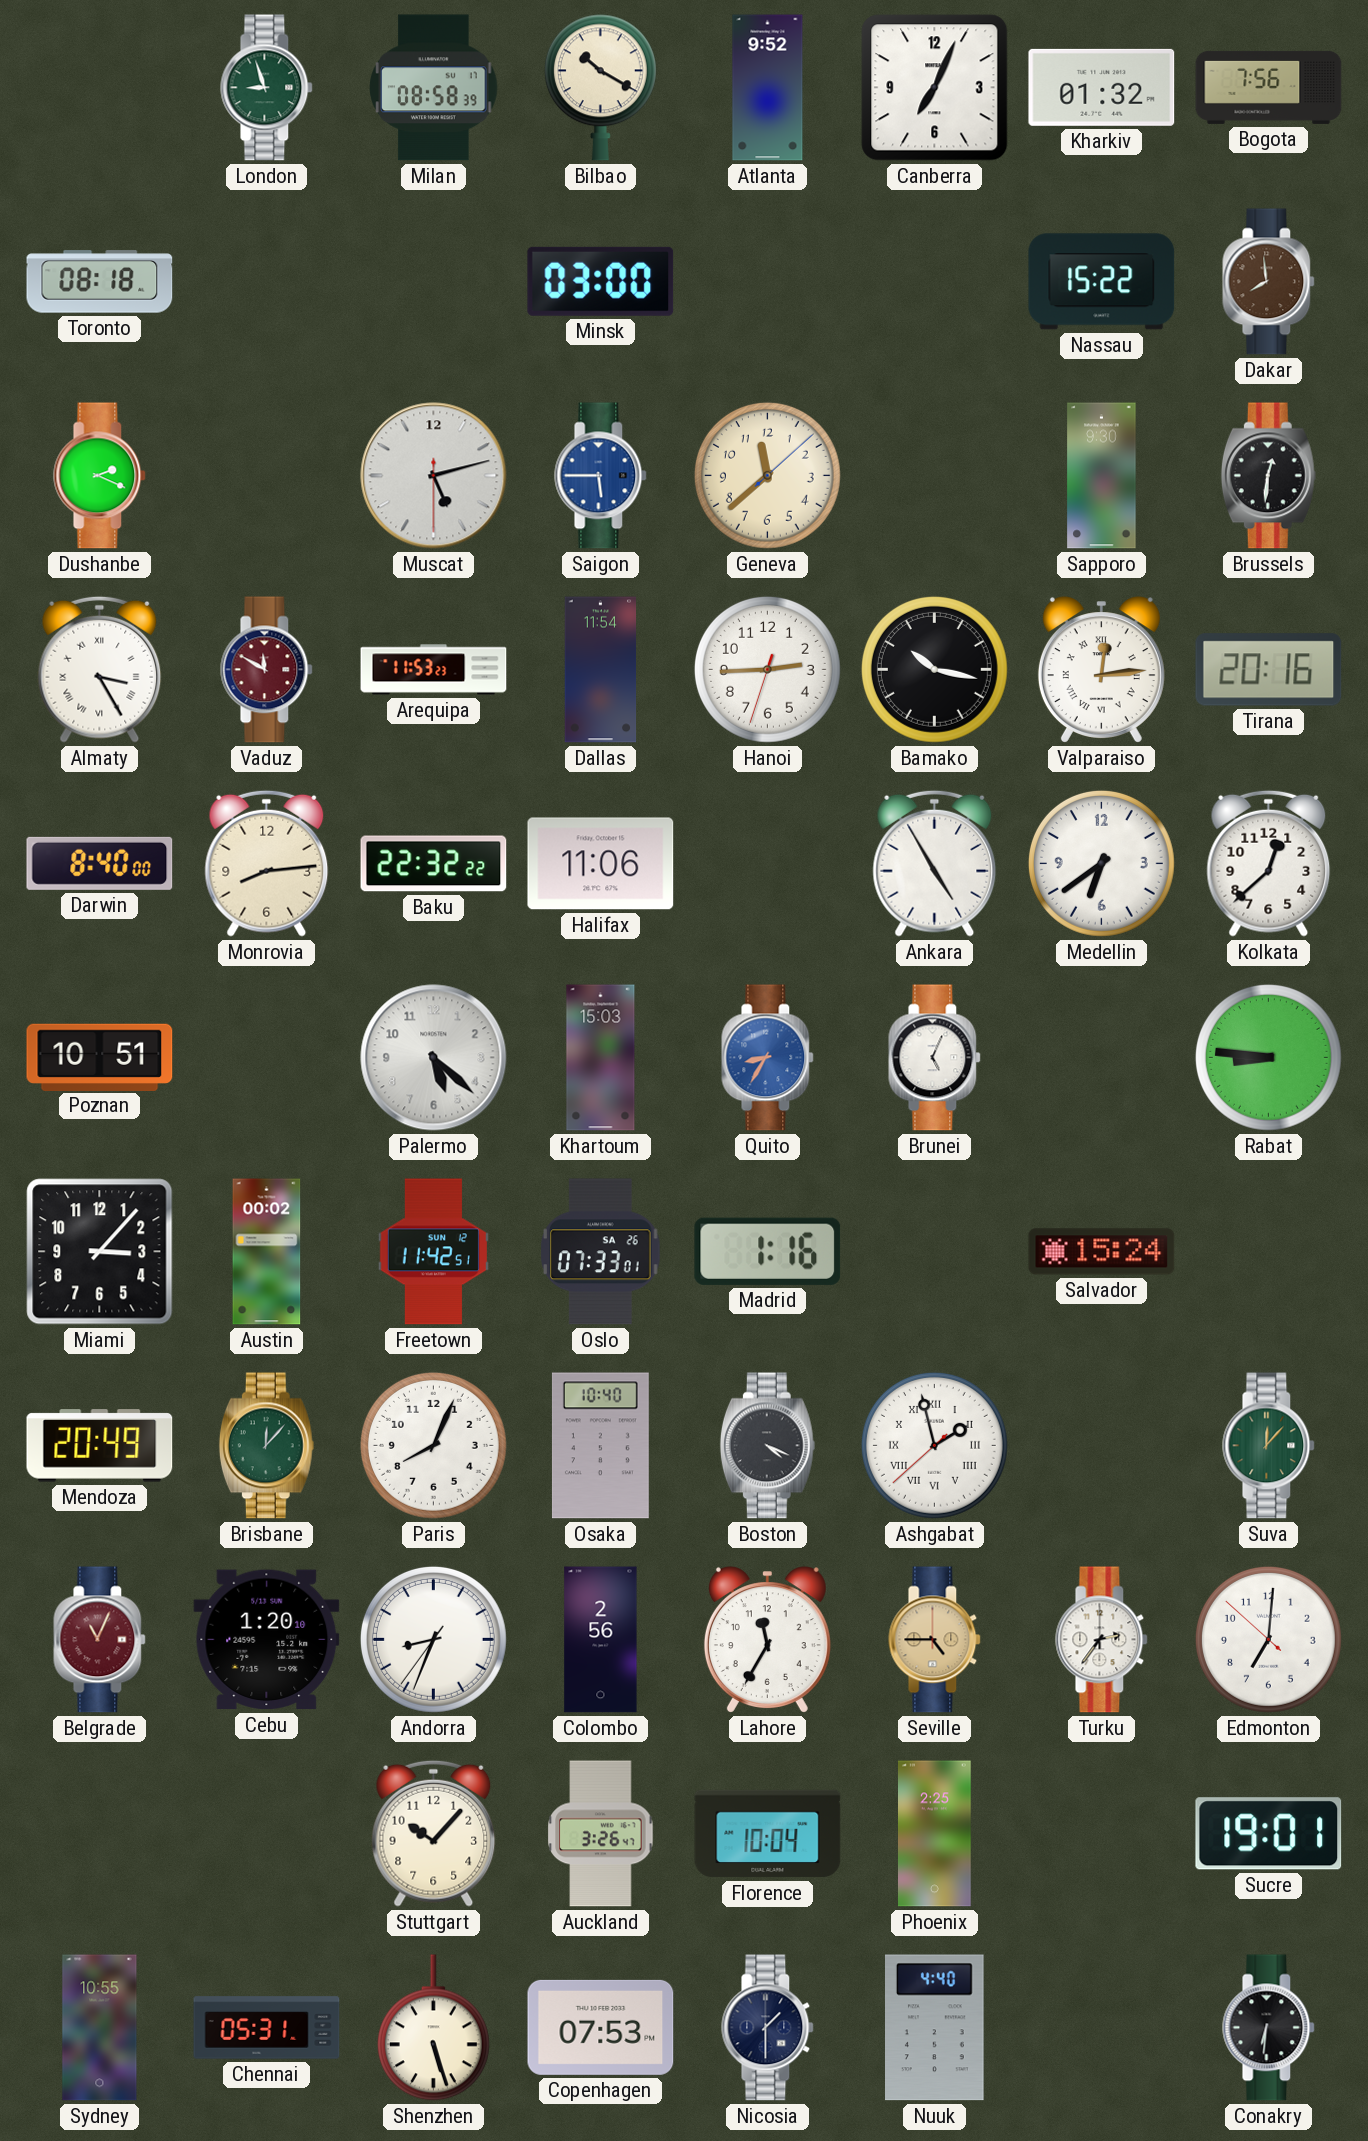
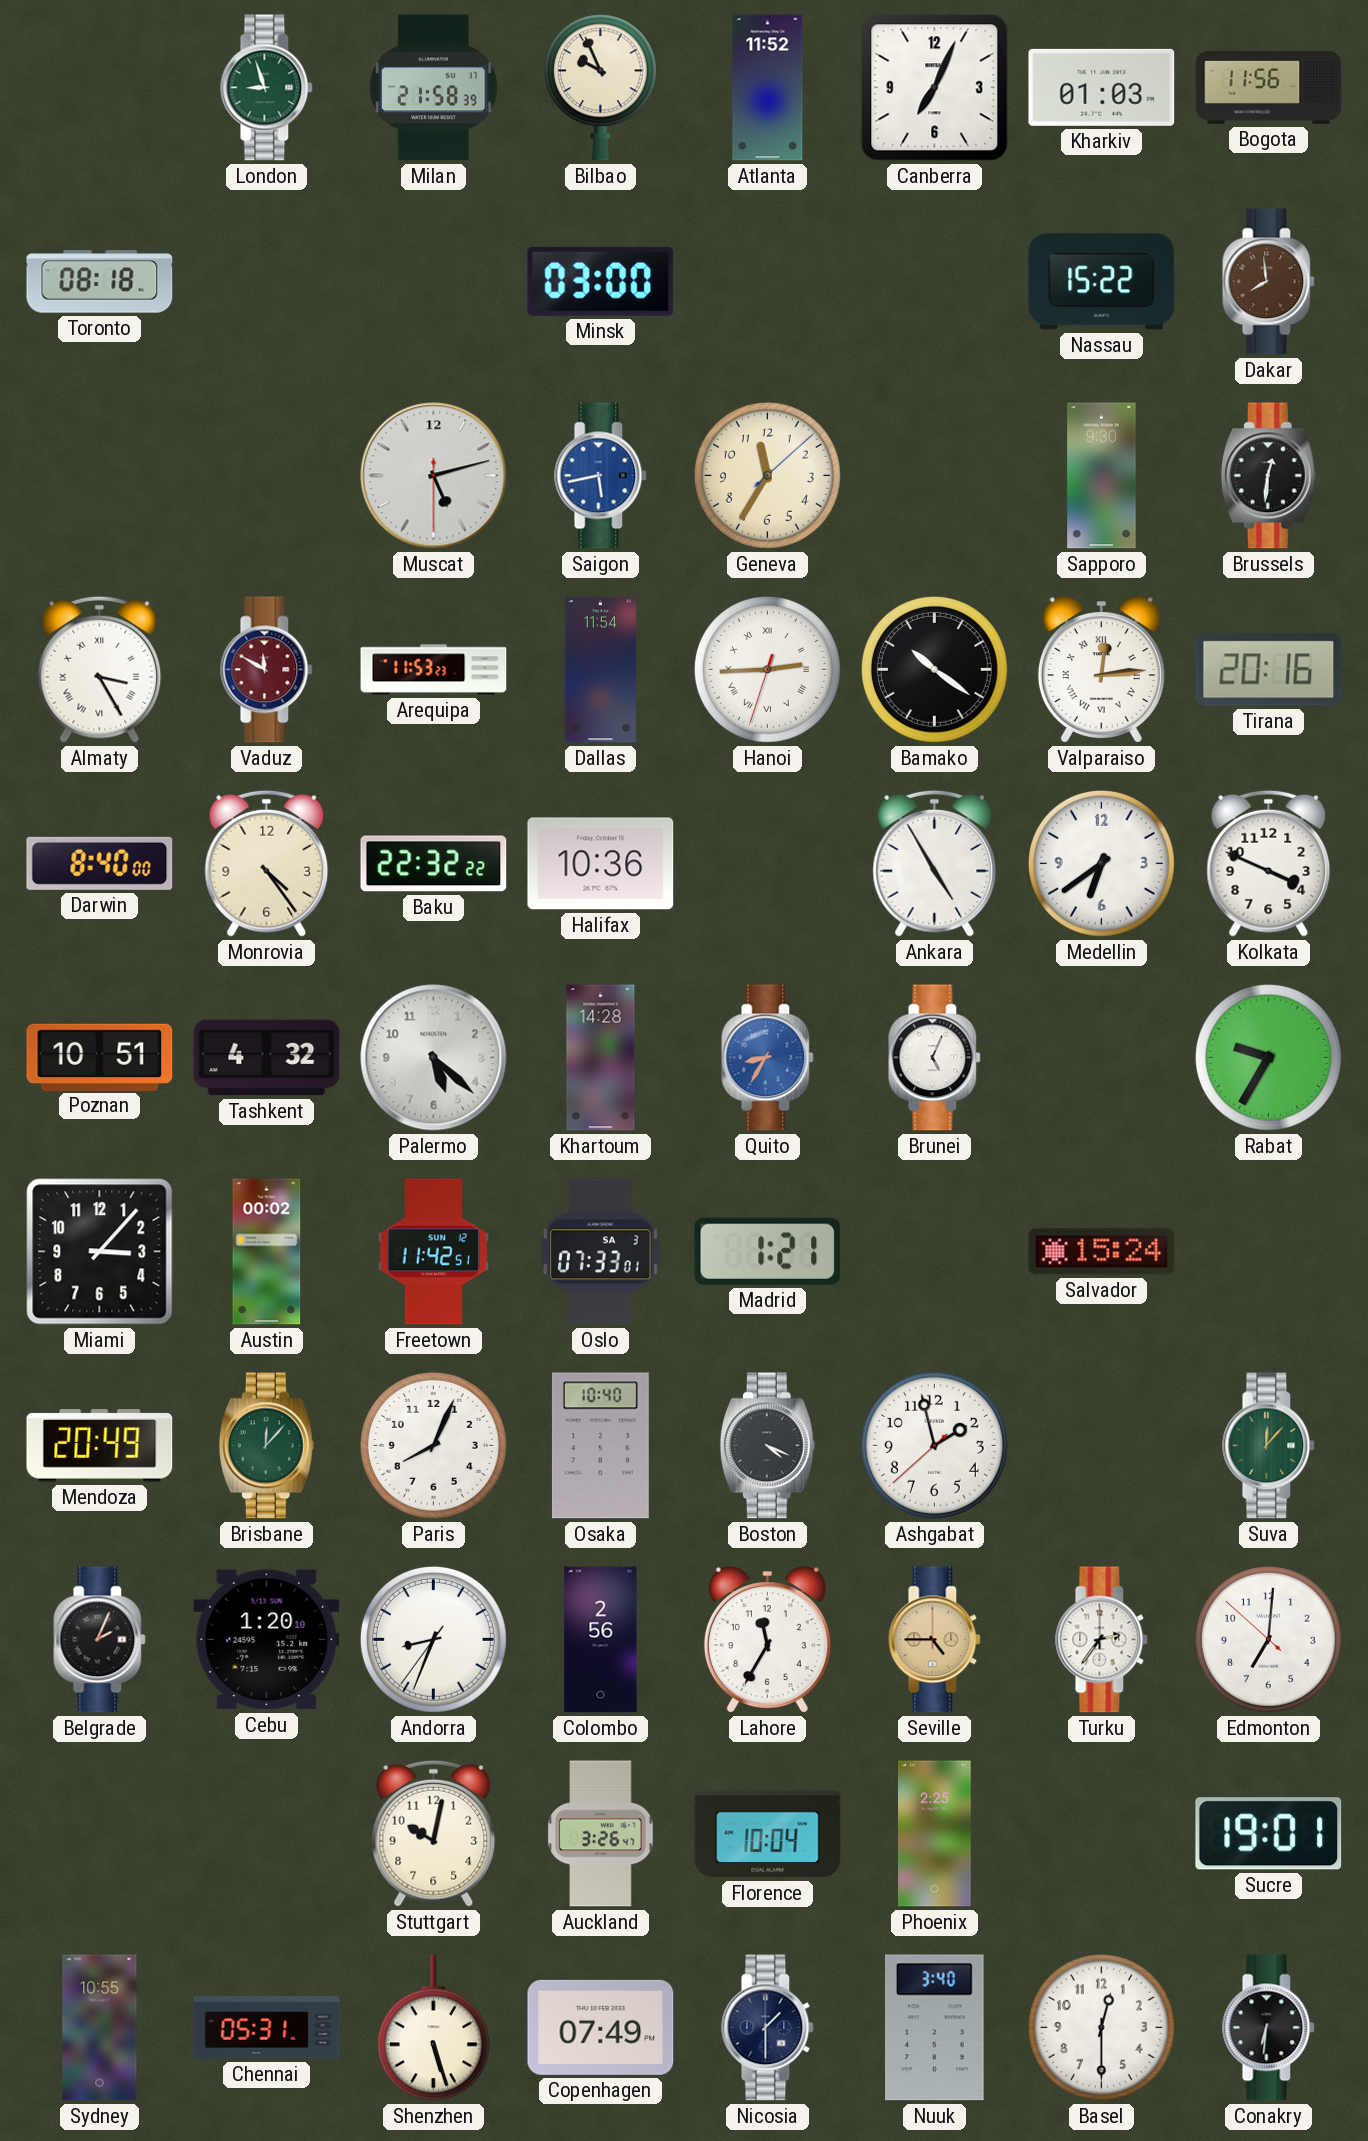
Milan: 08:58 -> 21:58
Bilbao: 10:20 -> 9:56
Atlanta: 9:52 -> 11:52
Kharkiv: 01:32 -> 01:03
Bogota: 7:56 -> 11:56
Dushanbe: 2:19 -> none
Saigon: 5:45 -> 5:43
Geneva: 11:38 -> 11:35
Hanoi numerals: Arabic -> Roman
Bamako: 10:17 -> 10:21
Monrovia: 8:14 -> 4:24
Halifax: 11:06 -> 10:36
Kolkata: 12:38 -> 3:49
Tashkent: none -> 4:32
Khartoum: 15:03 -> 14:28
Rabat: 8:46 -> 9:35
Oslo date: SA 26 -> SA 3
Madrid: 1:16 -> 1:21
Ashgabat numerals: Roman -> Arabic
Belgrade: 11:04 -> 2:04
Belgrade dial: burgundy -> black
Stuttgart: 10:07 -> 10:02
Copenhagen: 07:53 -> 07:49
Nuuk: 4:40 -> 3:40
Basel: none -> 12:30
